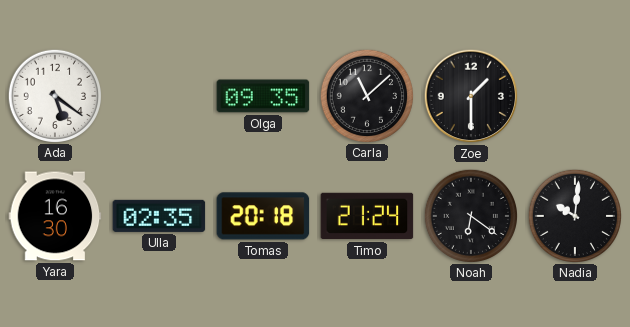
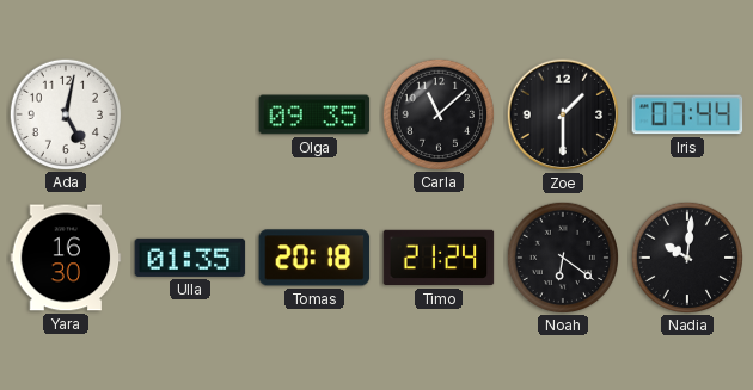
Ada: 5:21 -> 5:02
Iris: none -> 07:44
Ulla: 02:35 -> 01:35
